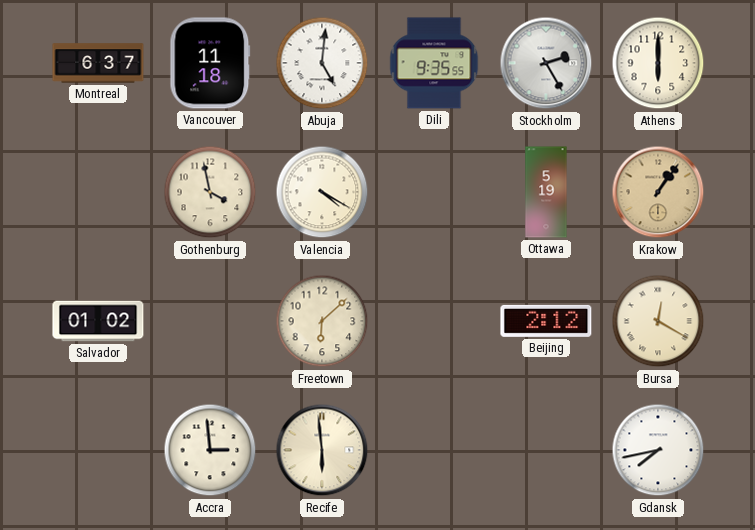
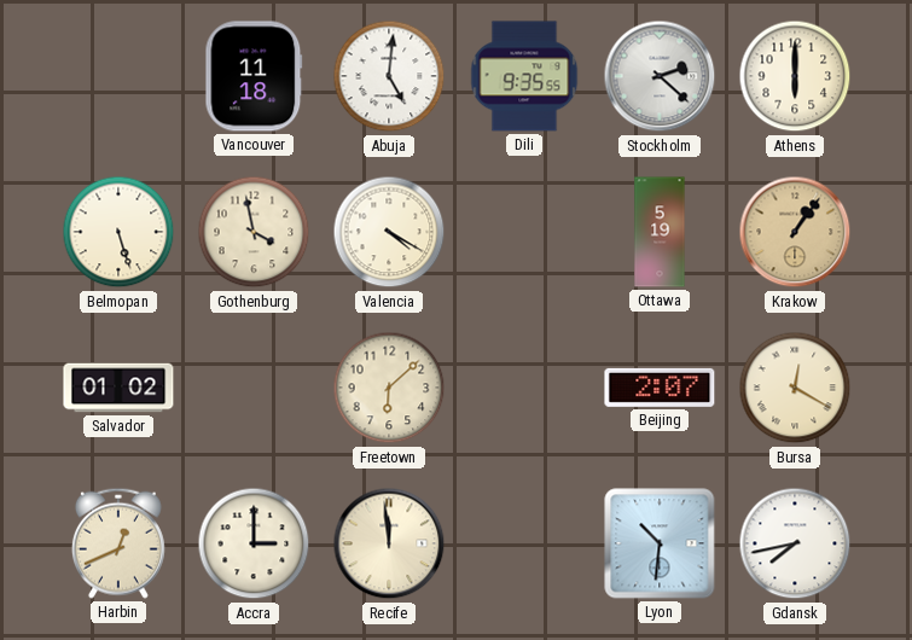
Montreal: 6:37 -> none
Stockholm: 2:25 -> 2:22
Belmopan: none -> 5:27
Beijing: 2:12 -> 2:07
Harbin: none -> 12:41
Accra: 2:59 -> 3:00
Recife: 5:59 -> 11:59
Lyon: none -> 10:31
